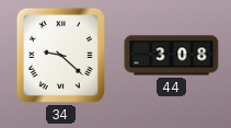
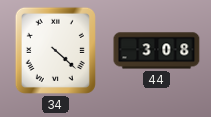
34: 9:22 -> 4:22
